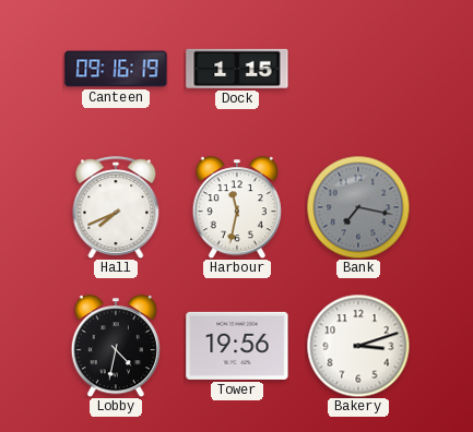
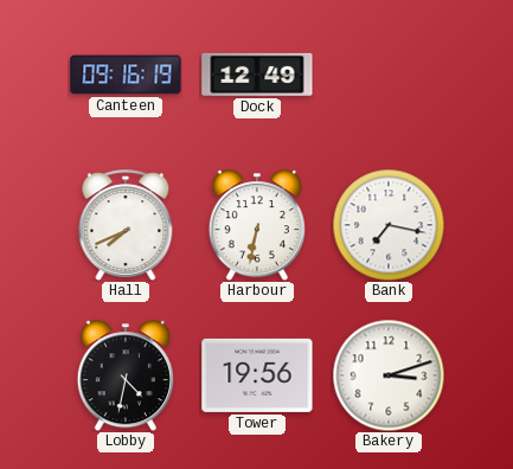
Dock: 1:15 -> 12:49
Harbour: 11:32 -> 6:32
Bank dial: grey -> white
